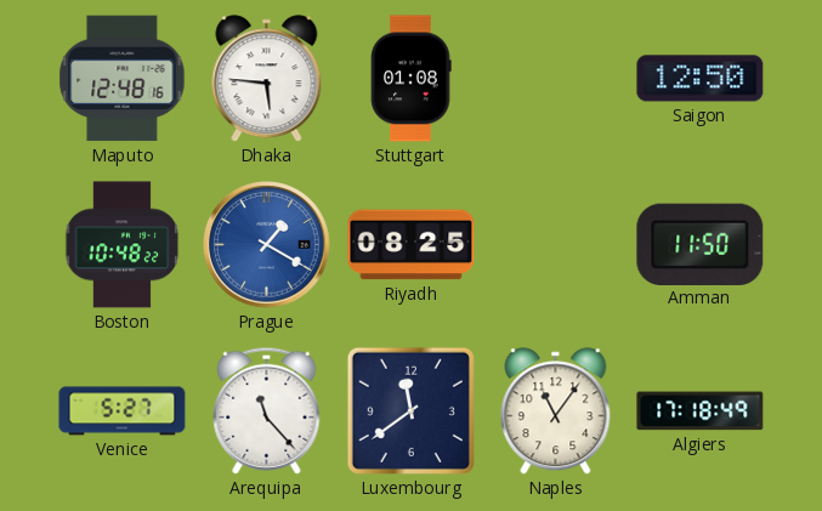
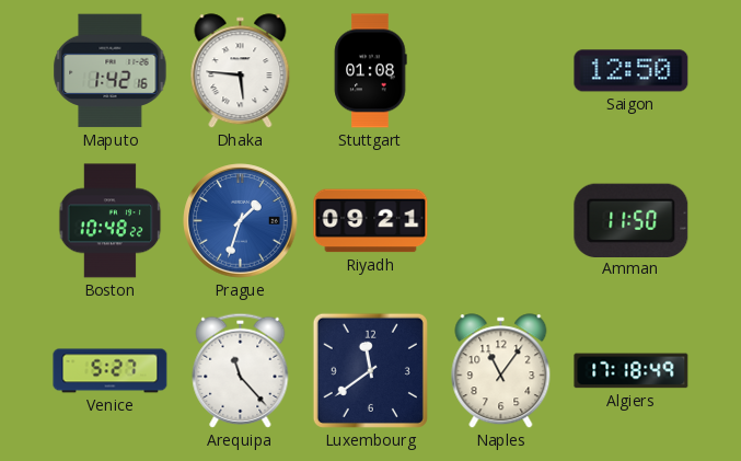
Maputo: 12:48 -> 1:42
Prague: 1:20 -> 1:33
Riyadh: 08:25 -> 09:21
